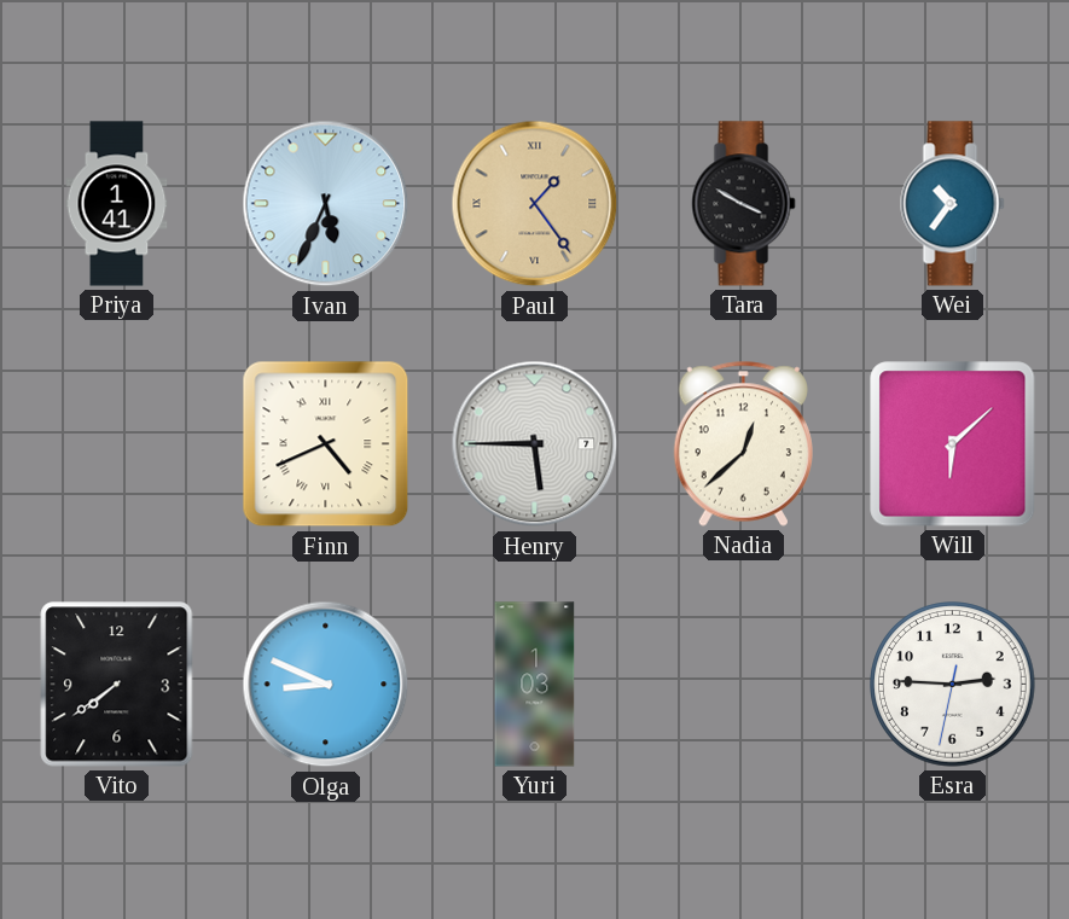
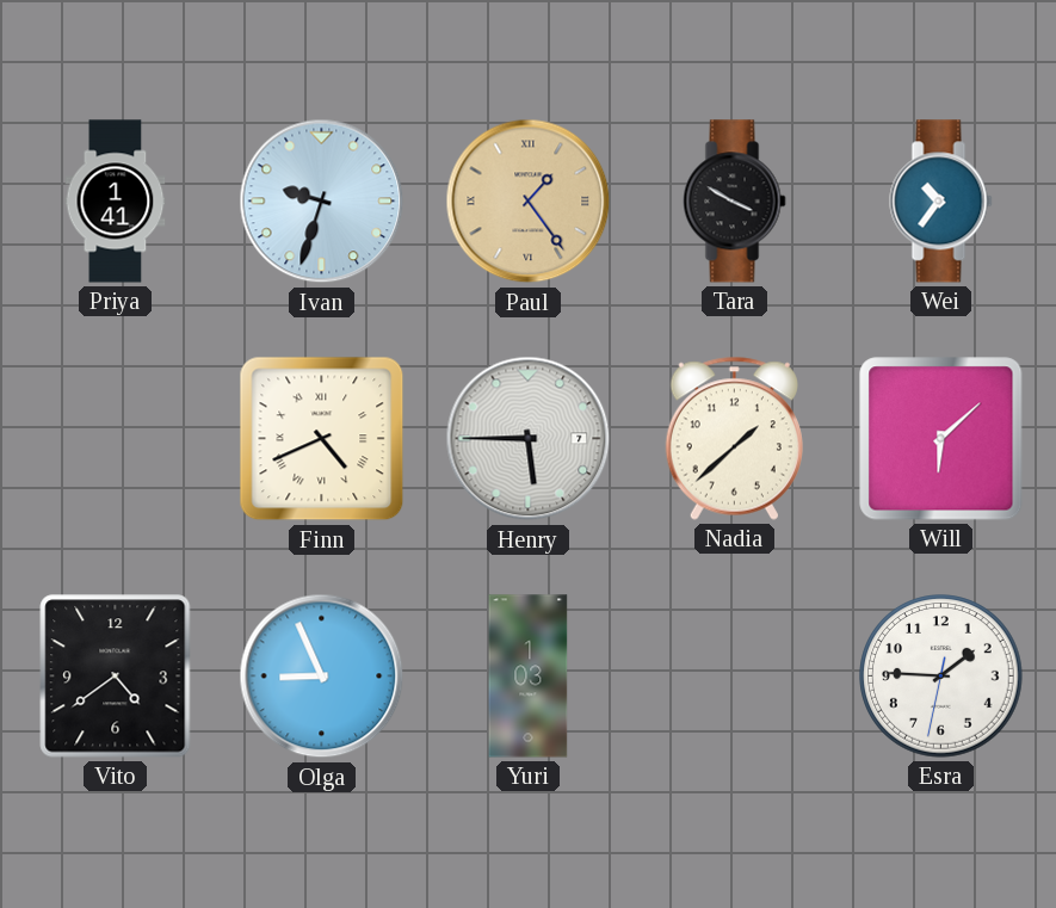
Ivan: 5:34 -> 9:33
Nadia: 12:38 -> 1:38
Vito: 7:39 -> 4:39
Olga: 8:49 -> 8:56
Esra: 2:45 -> 1:45
